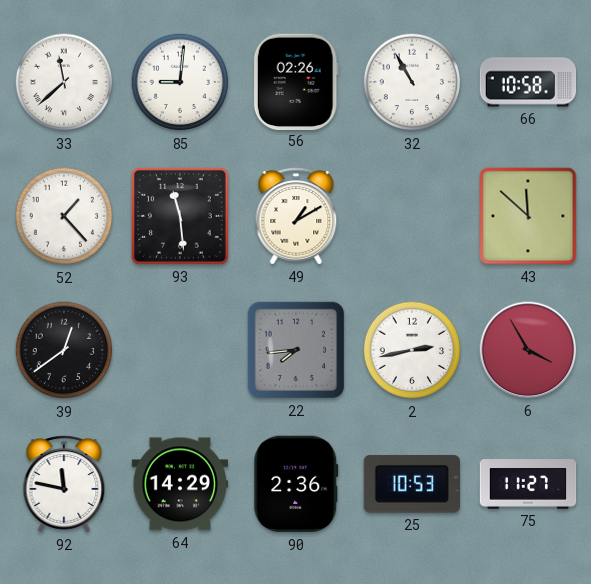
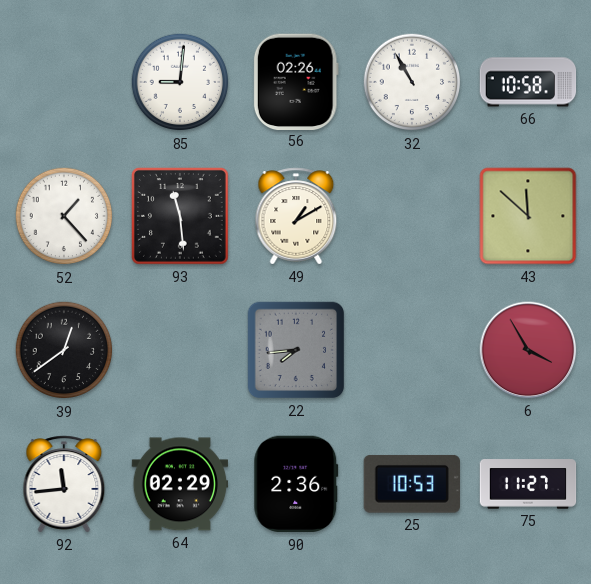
33: 11:38 -> none
2: 2:43 -> none
92: 11:47 -> 11:44
64: 14:29 -> 02:29
